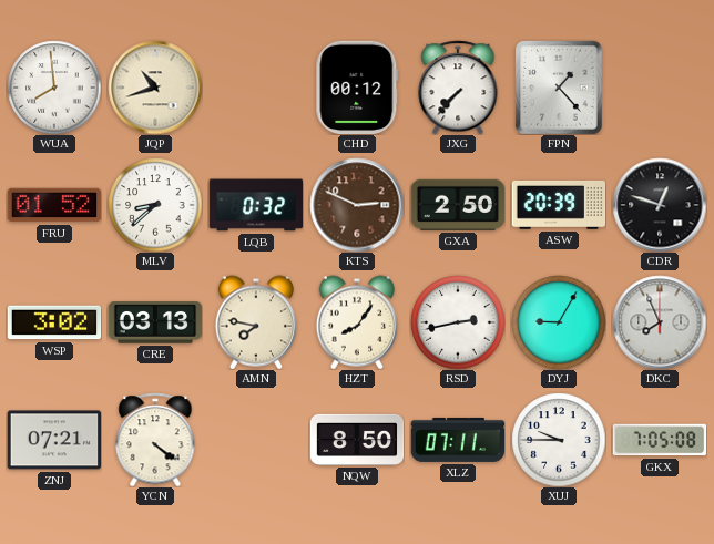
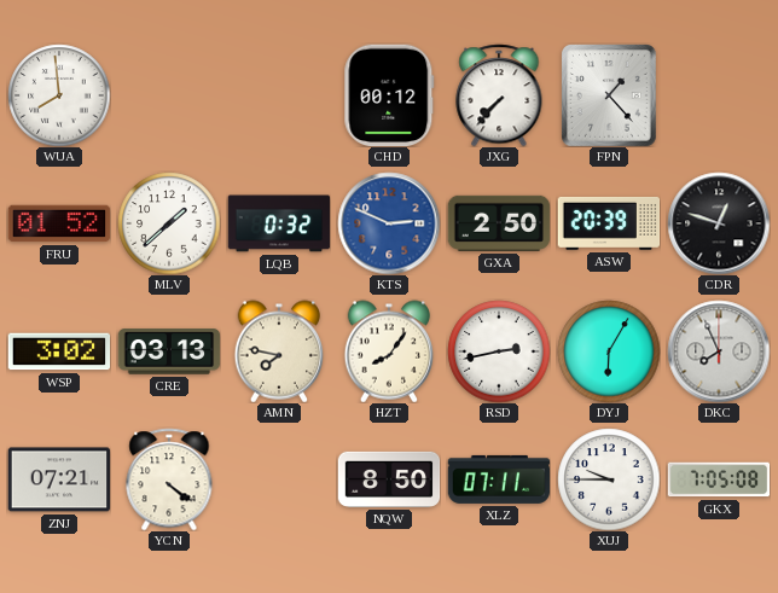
JQP: 10:42 -> none
MLV: 8:38 -> 1:38
KTS dial: brown -> blue
DYJ: 9:05 -> 6:05
